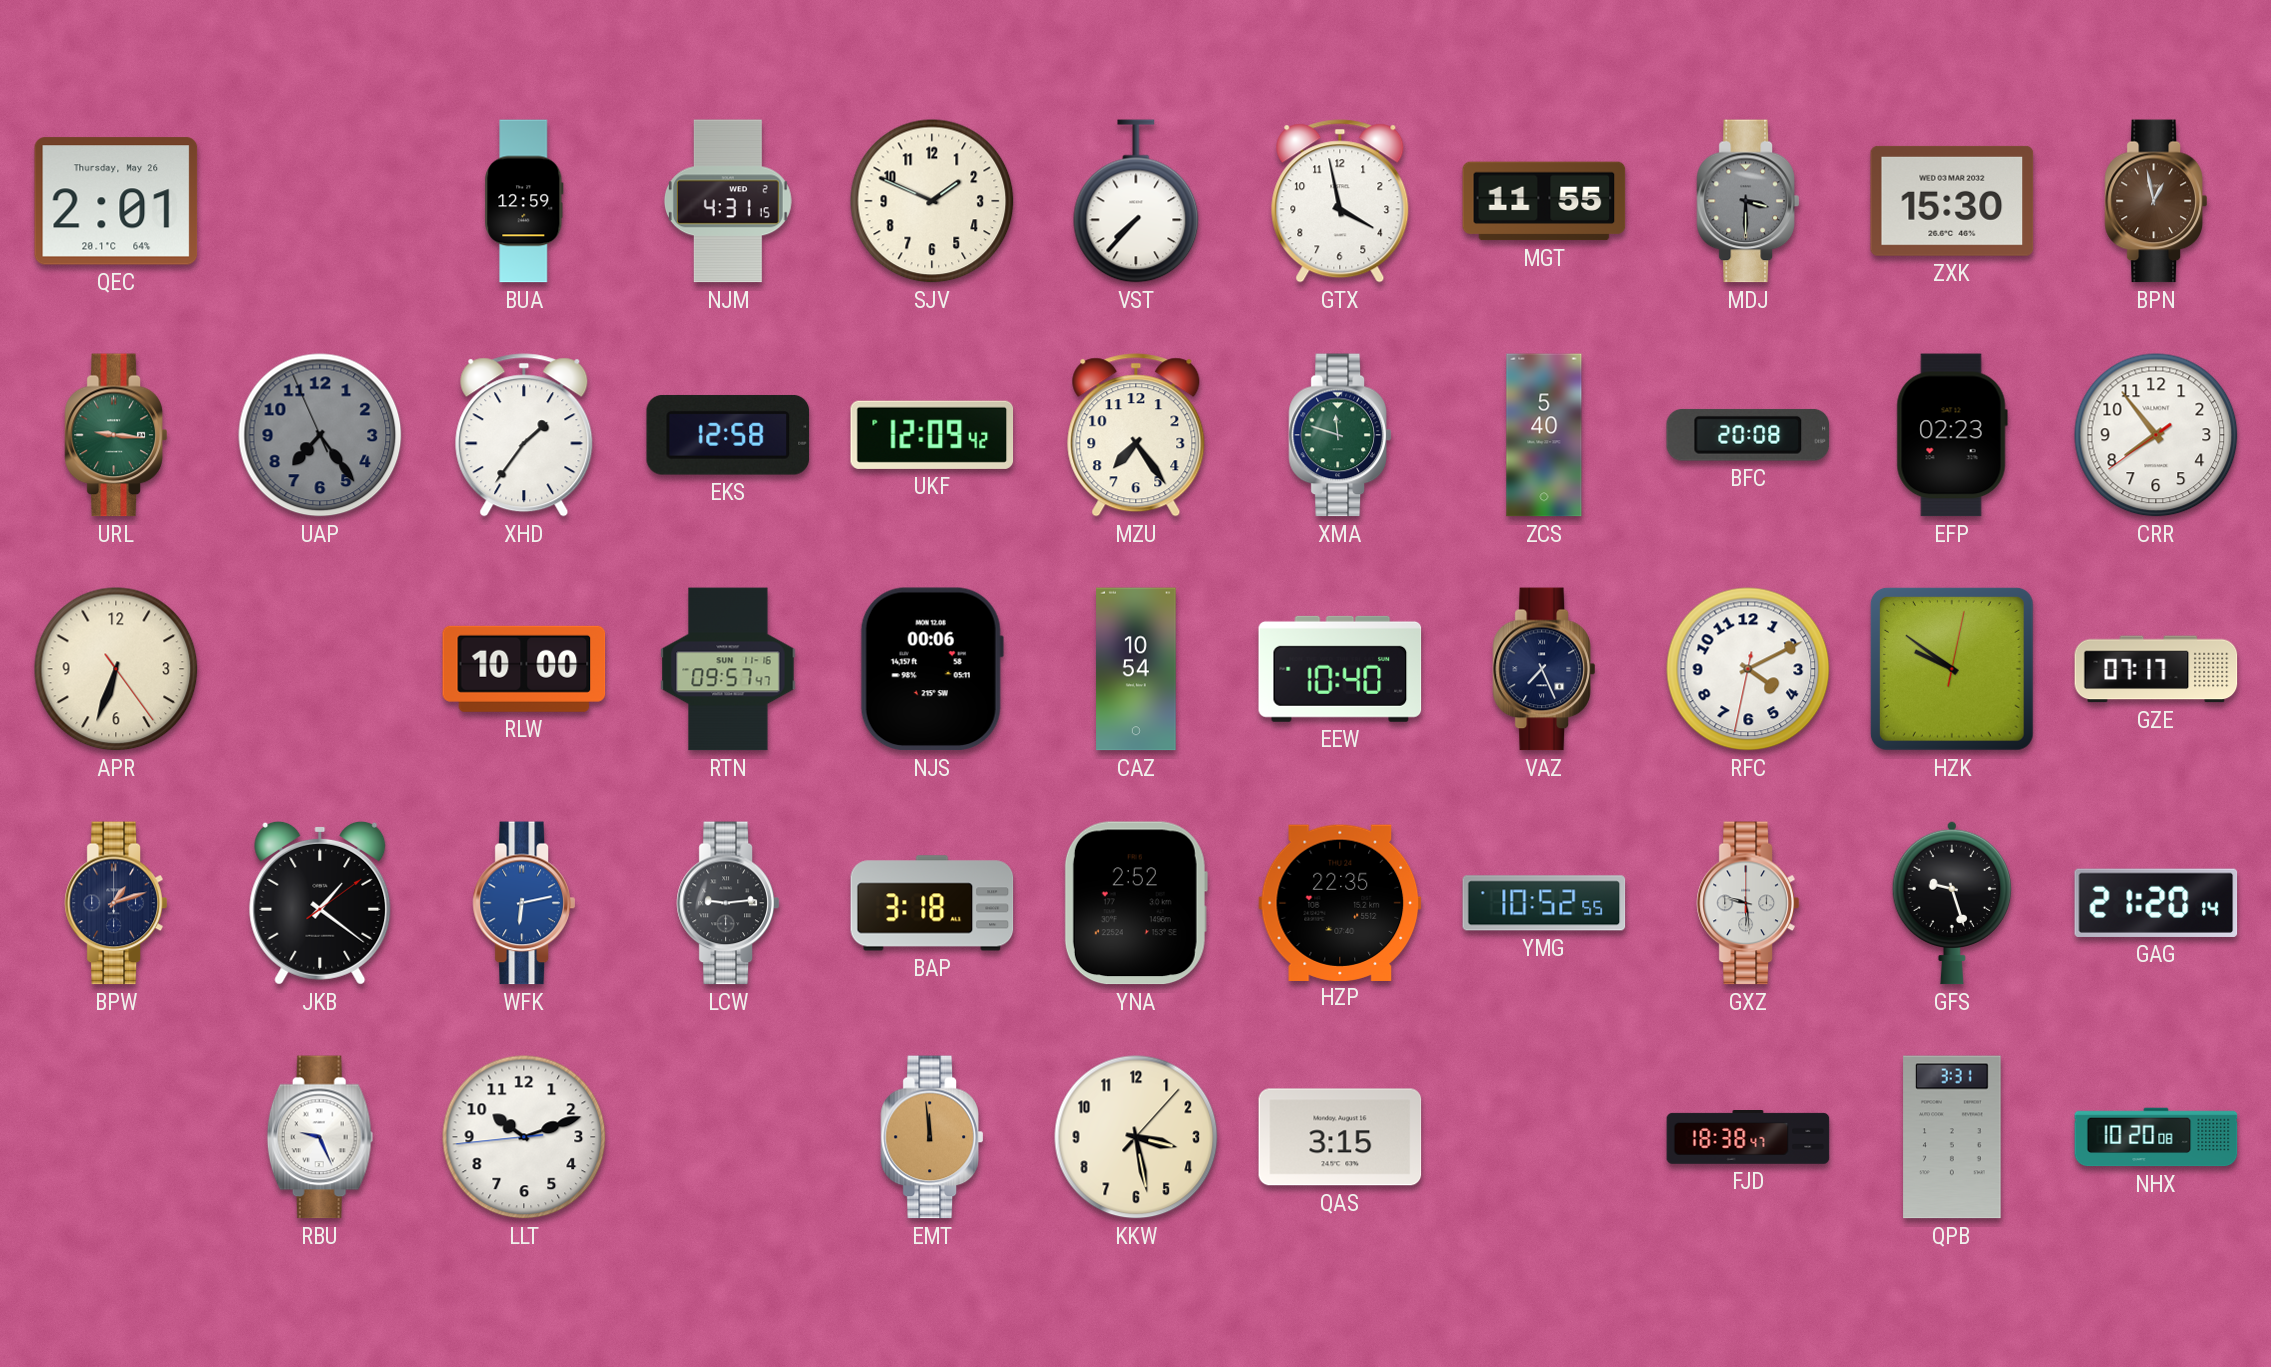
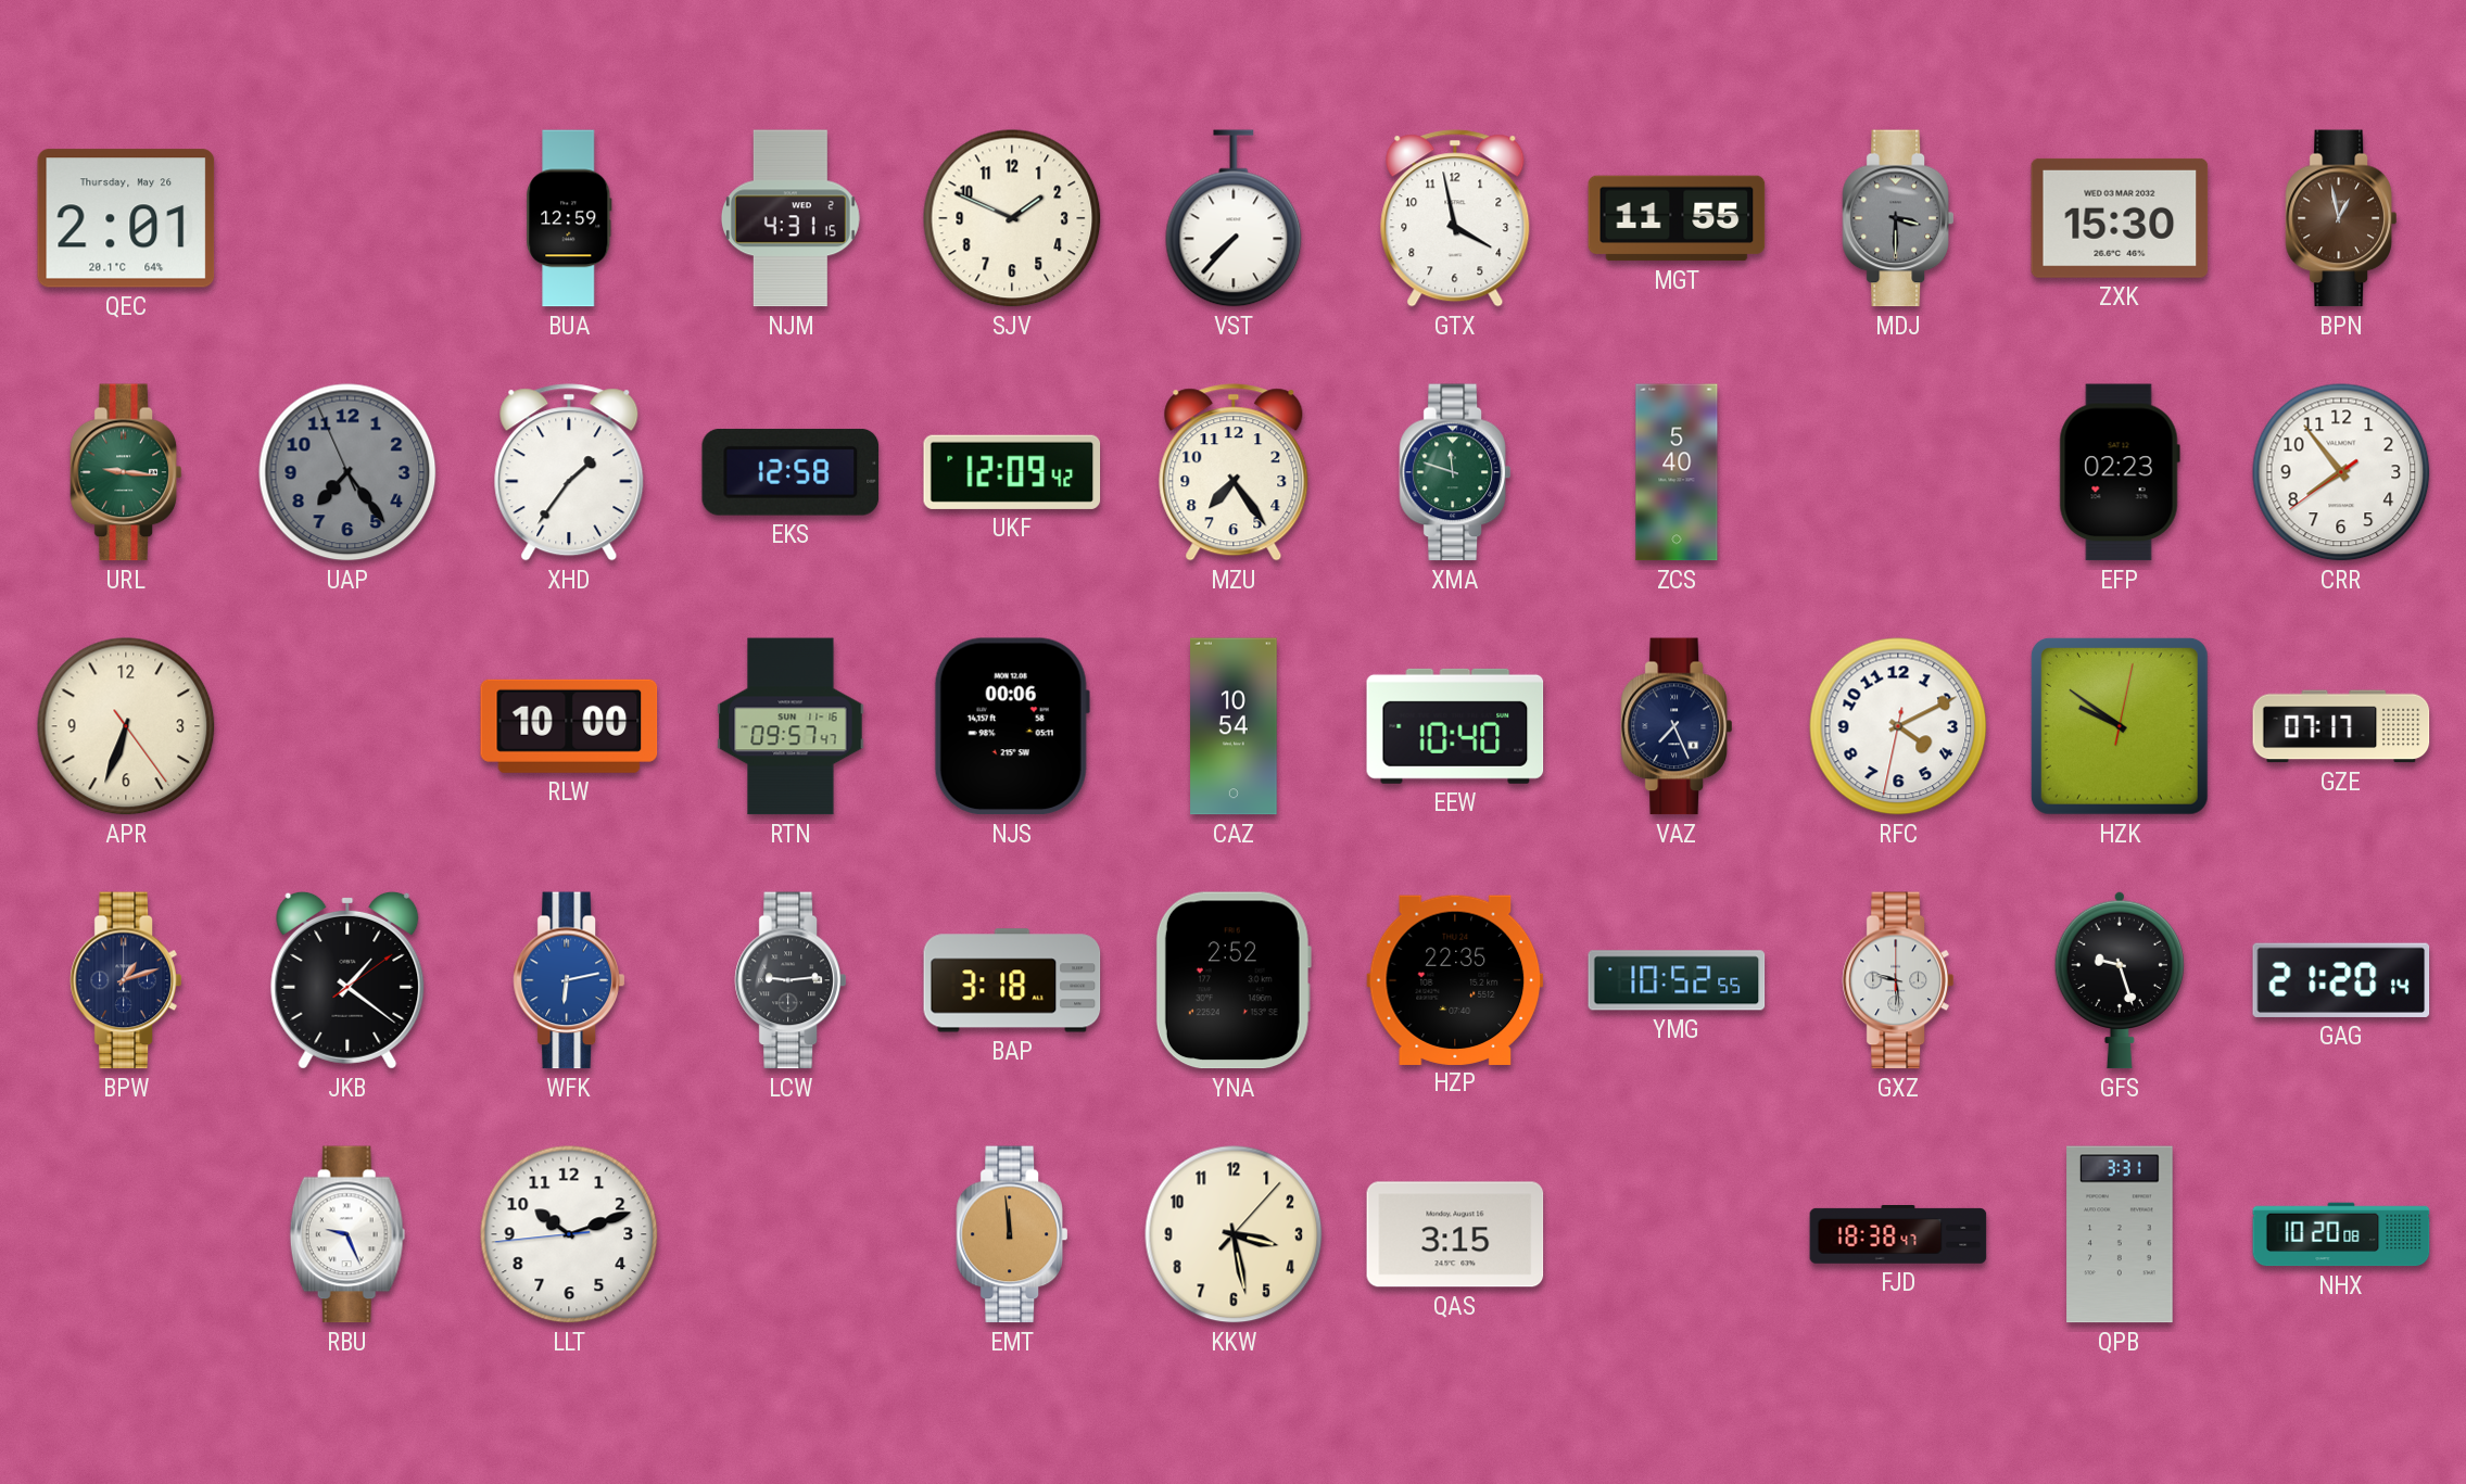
BFC: 20:08 -> none
